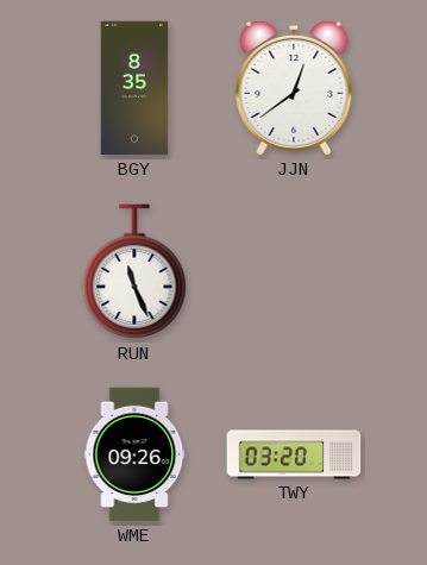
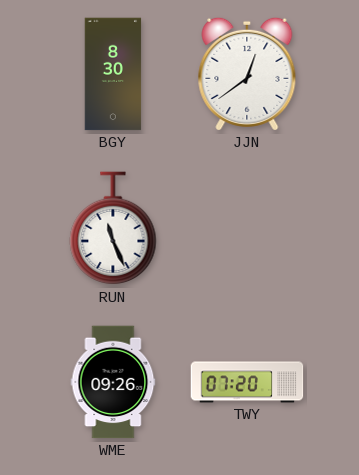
BGY: 8:35 -> 8:30
TWY: 03:20 -> 07:20
